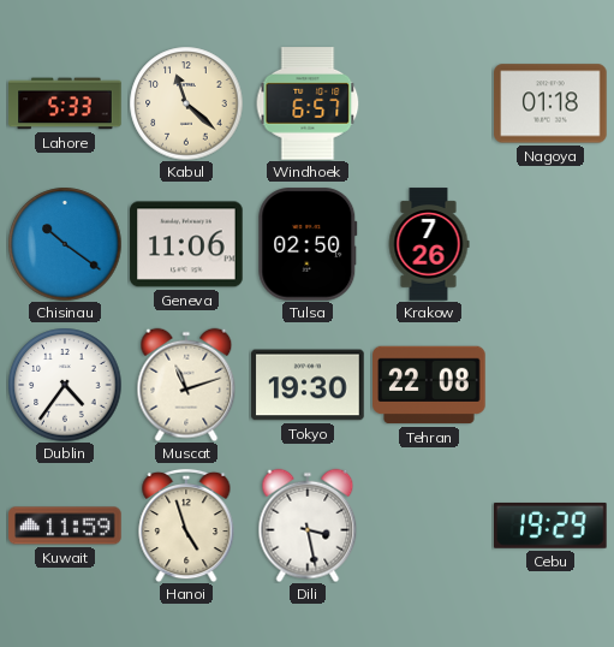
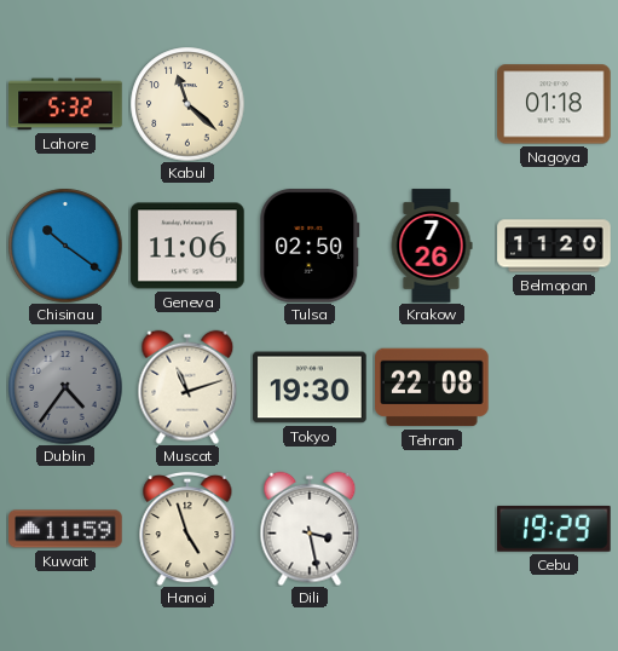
Lahore: 5:33 -> 5:32
Windhoek: 6:57 -> none
Belmopan: none -> 11:20
Dublin dial: white -> grey
